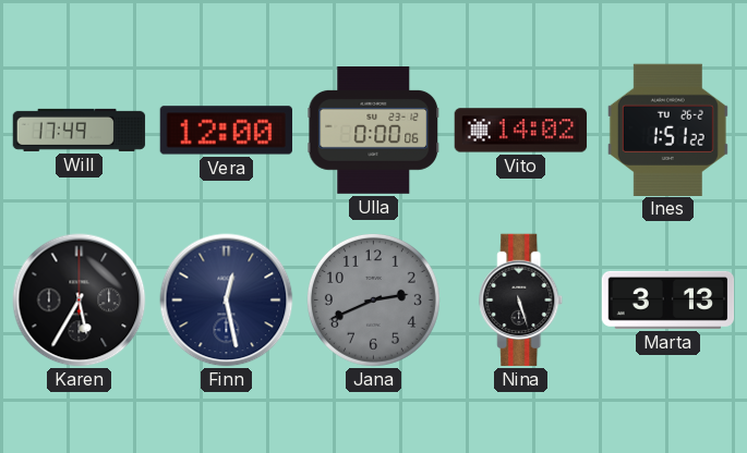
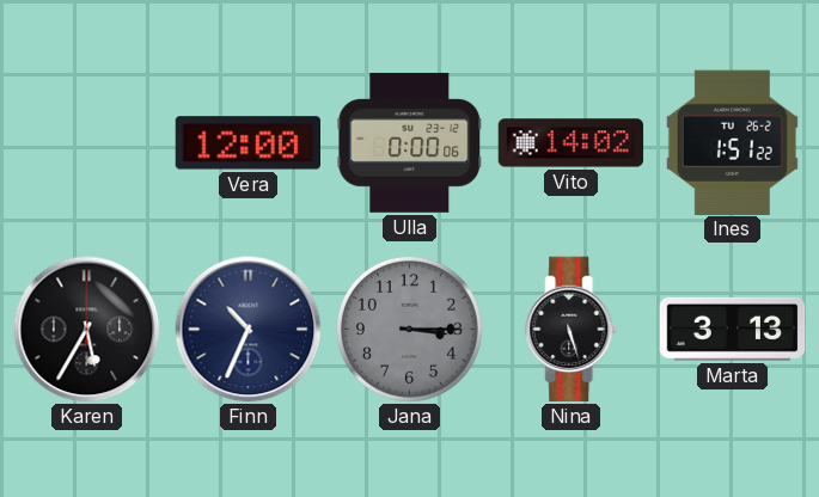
Will: 17:49 -> none
Finn: 12:28 -> 10:34
Jana: 2:41 -> 3:15
